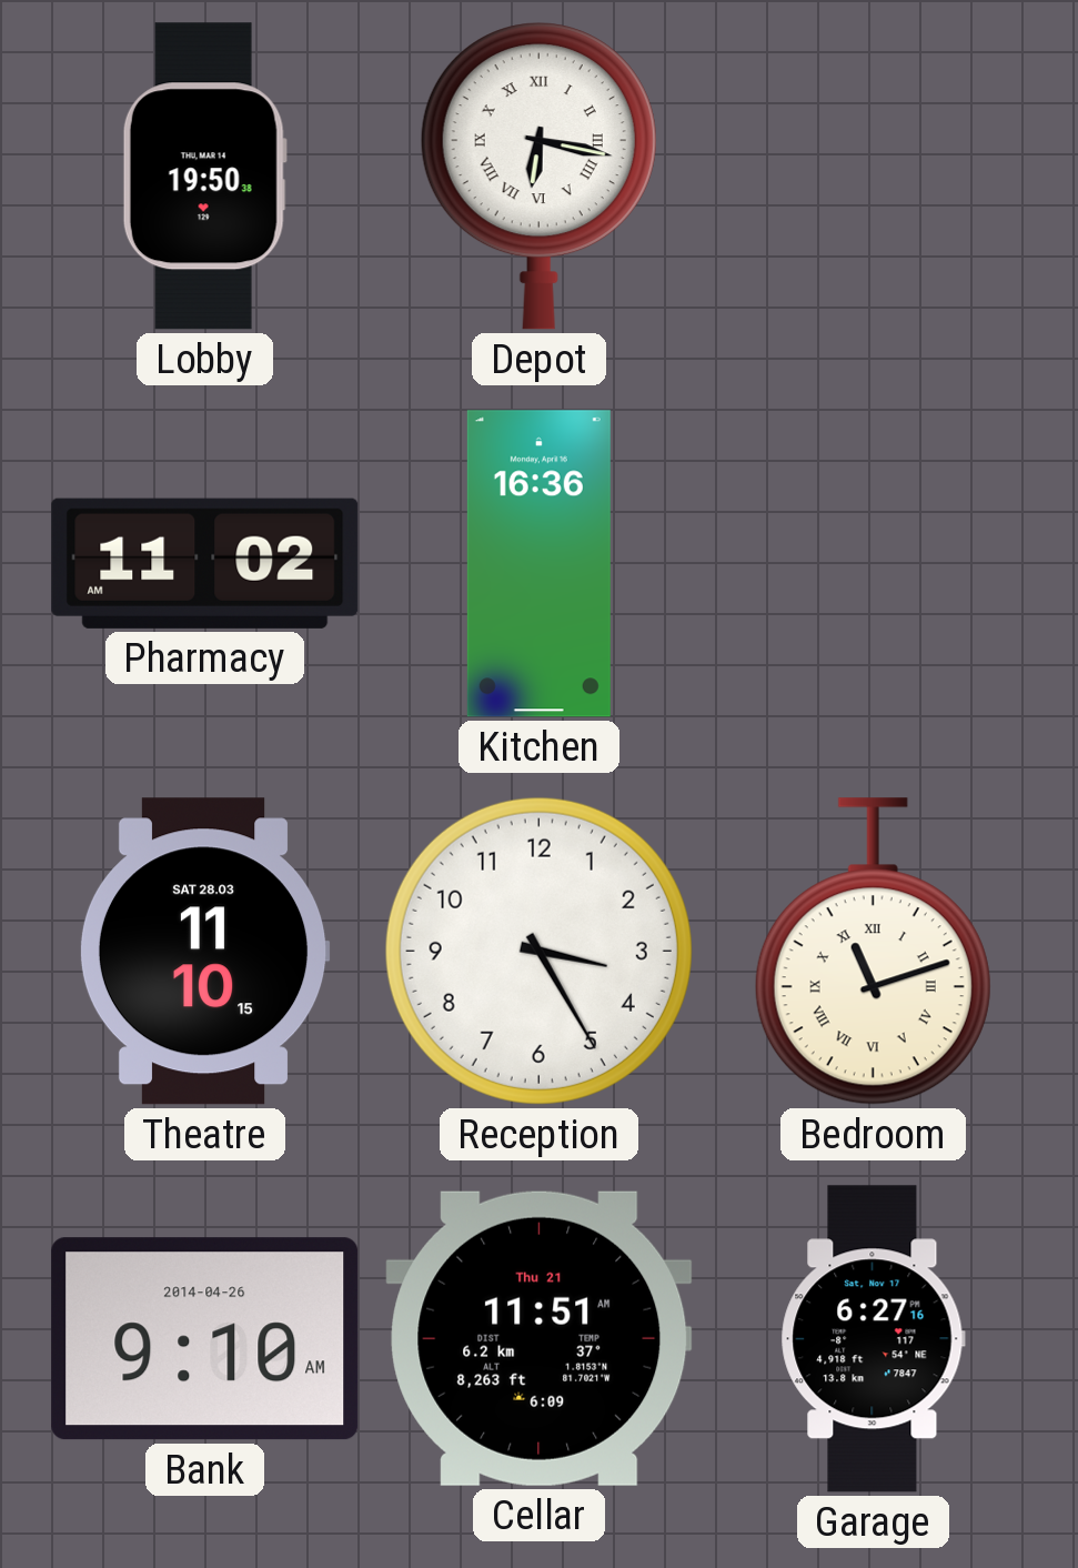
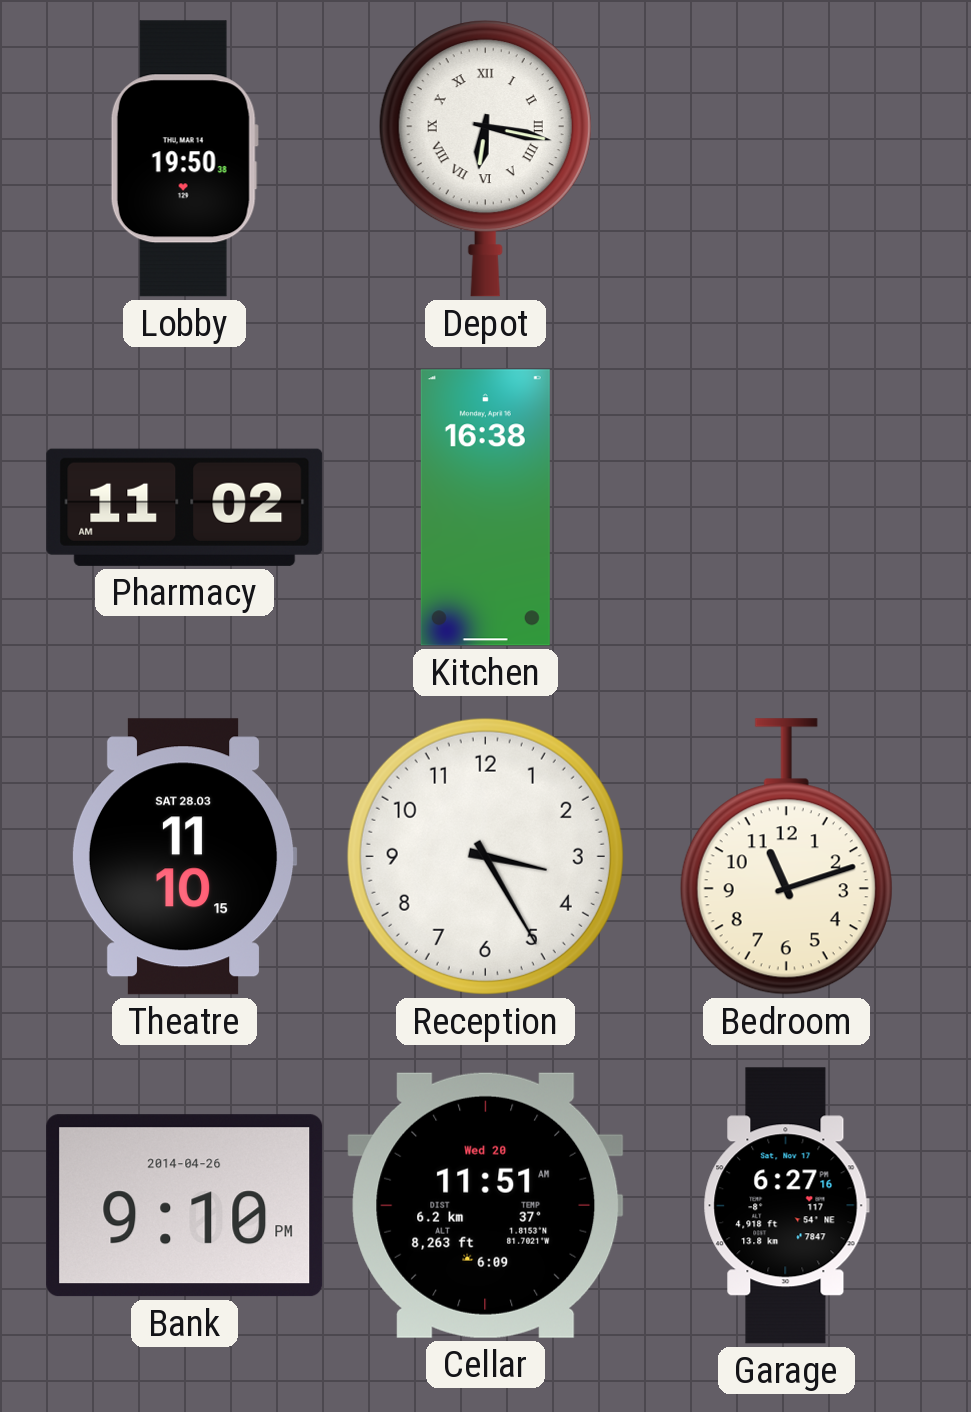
Kitchen: 16:36 -> 16:38
Bedroom numerals: Roman -> Arabic
Bank: 9:10 AM -> 9:10 PM
Cellar date: Thu 21 -> Wed 20
